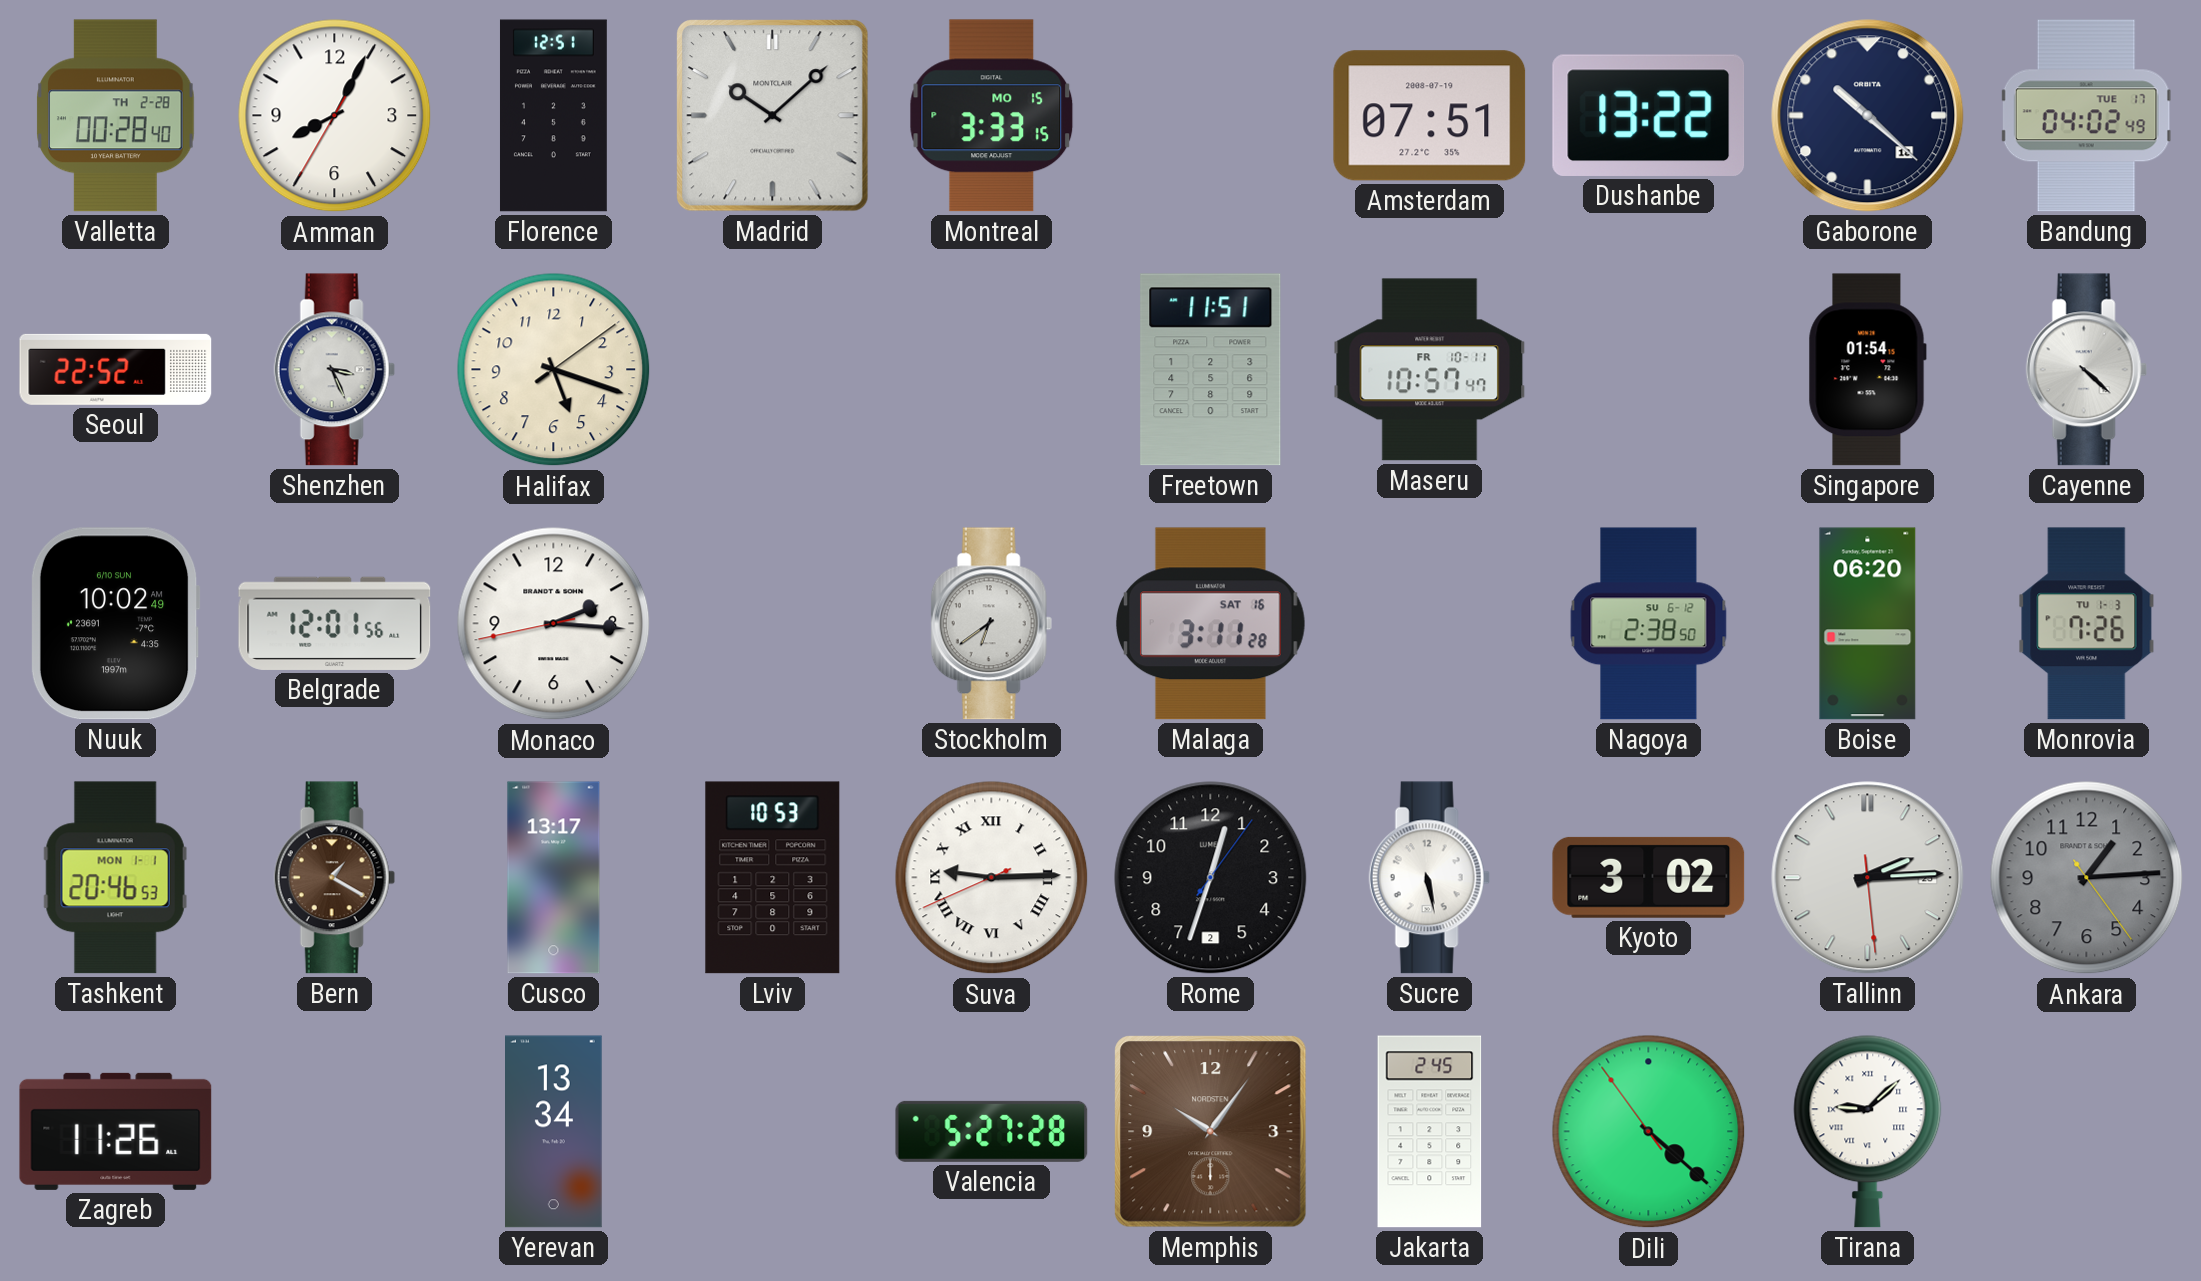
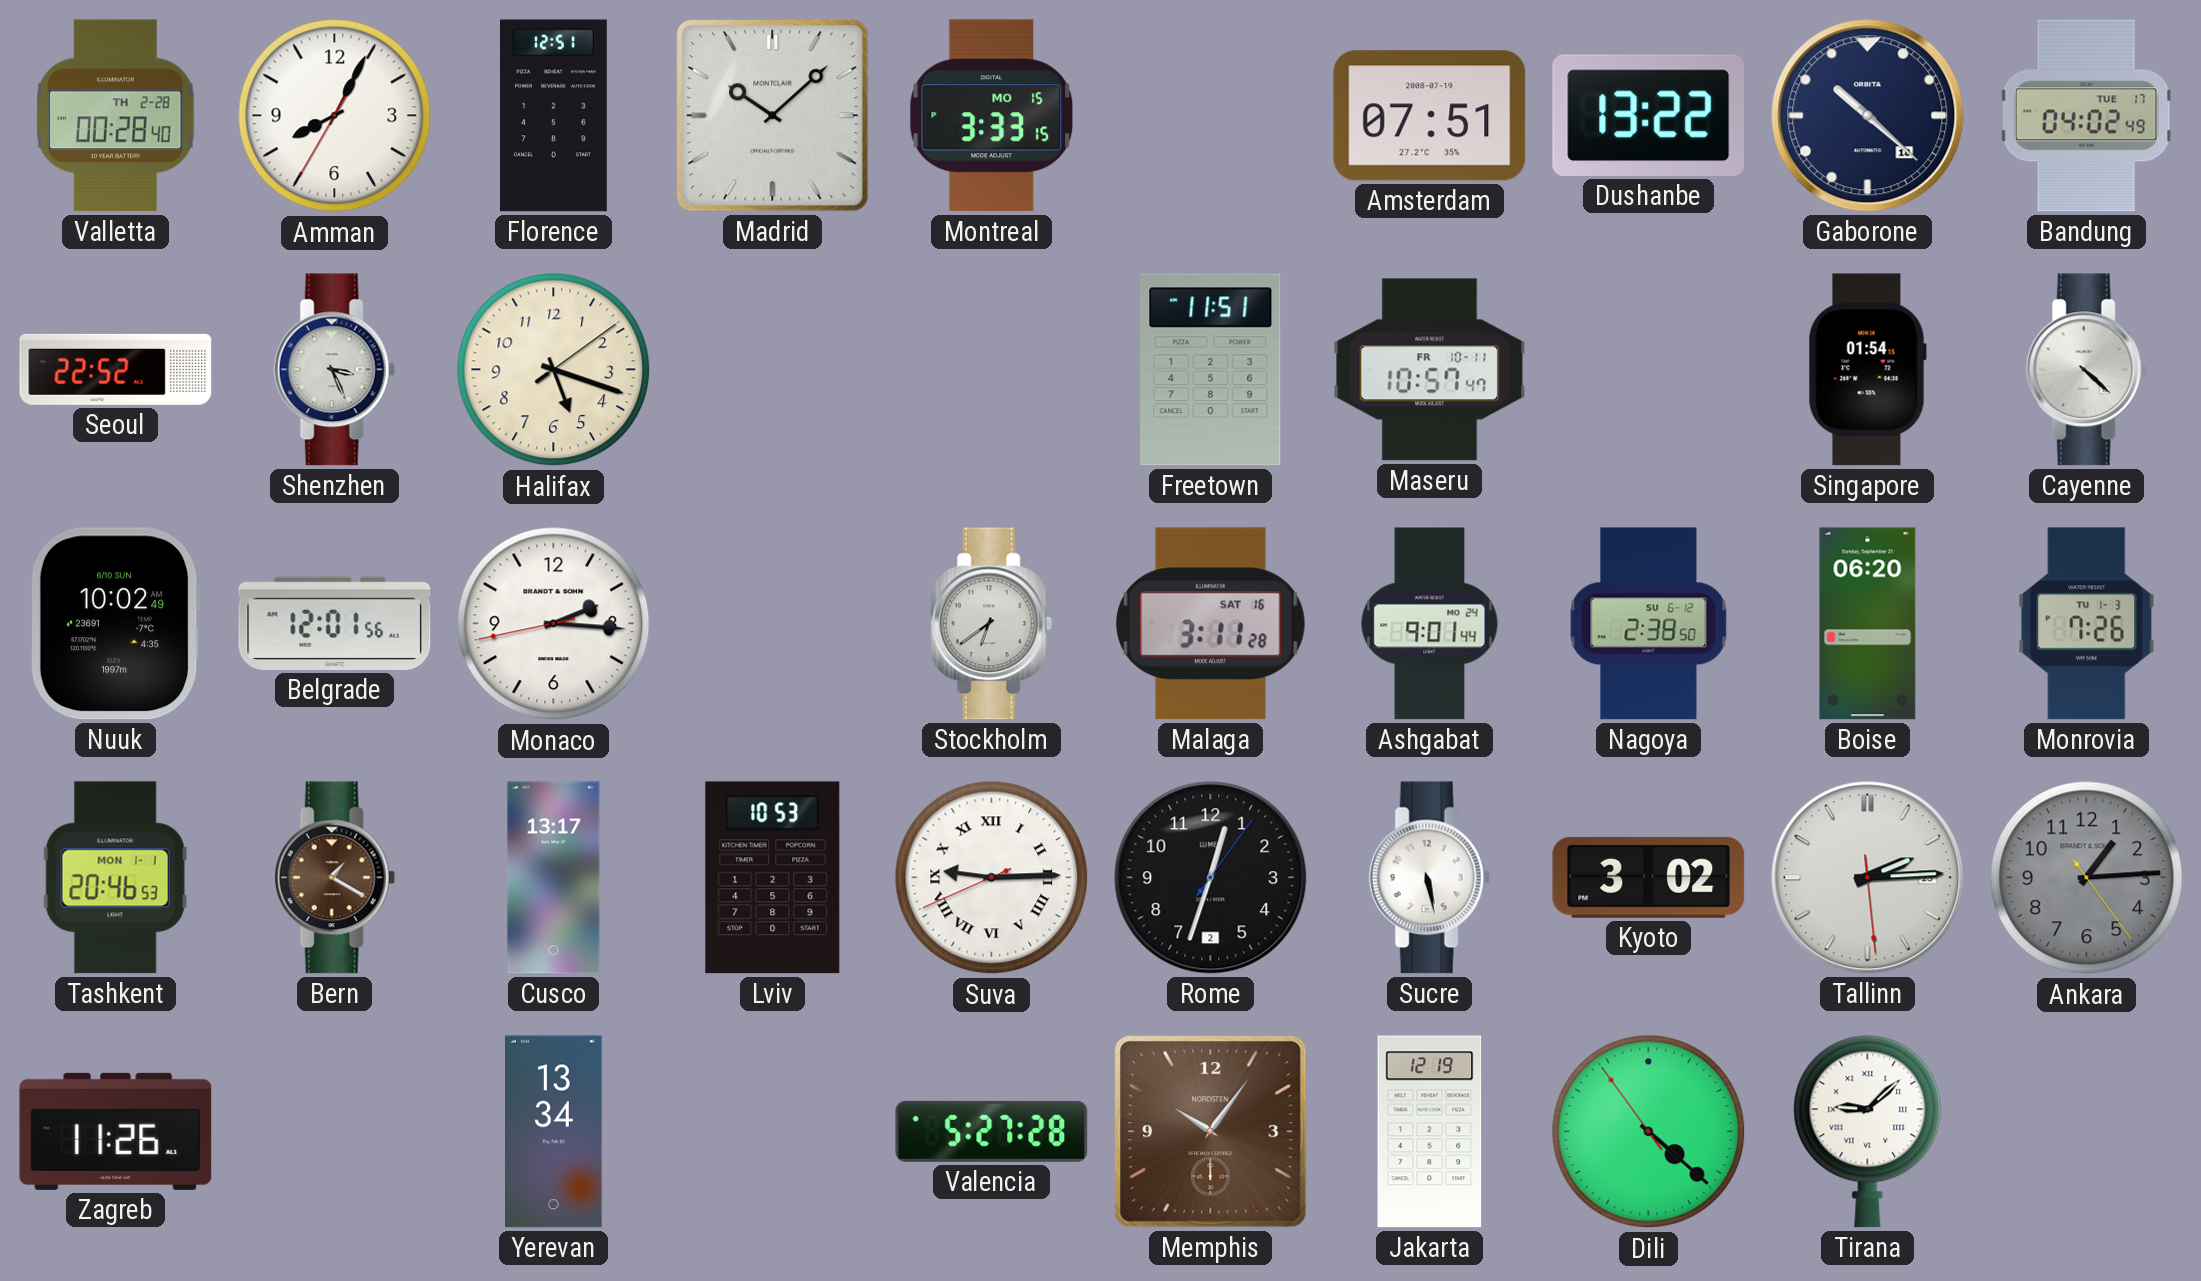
Ashgabat: none -> 9:01
Jakarta: 2:45 -> 12:19
